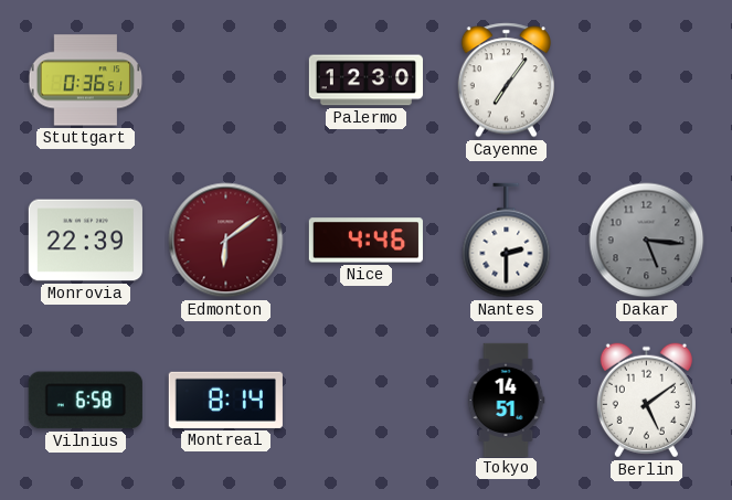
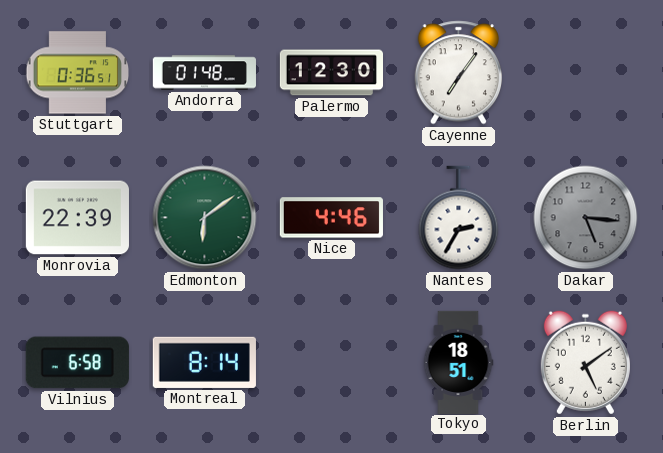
Andorra: none -> 01:48
Edmonton dial: burgundy -> green
Nantes: 2:30 -> 2:35
Tokyo: 14:51 -> 18:51
